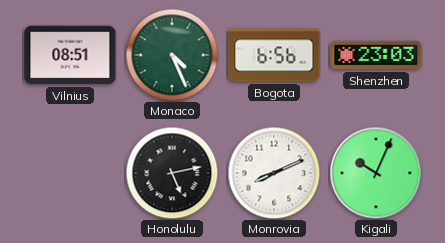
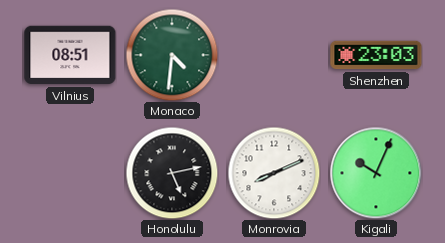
Monaco: 4:26 -> 4:31
Bogota: 6:56 -> none
